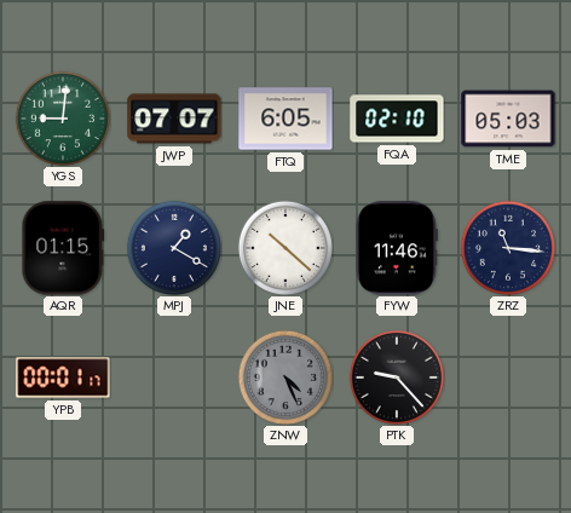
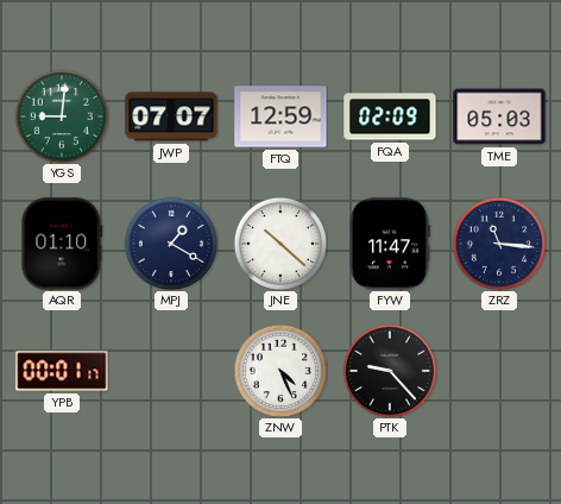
FTQ: 6:05 -> 12:59
FQA: 02:10 -> 02:09
AQR: 01:15 -> 01:10
FYW: 11:46 -> 11:47
ZNW dial: grey -> white
